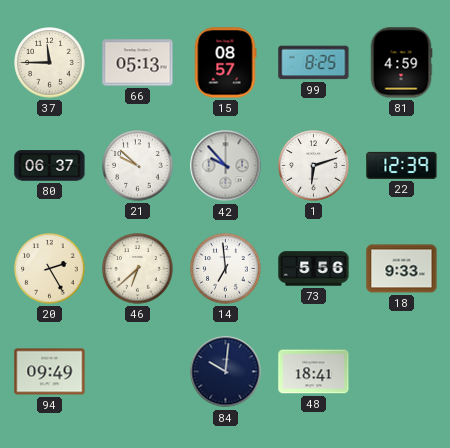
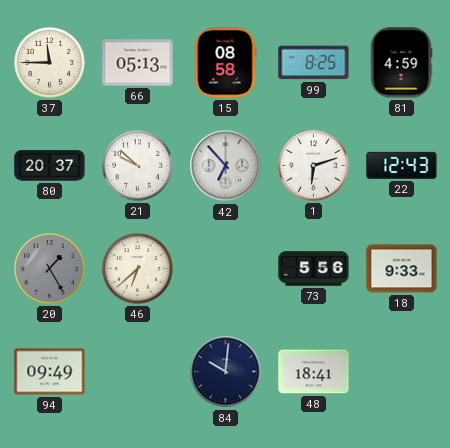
15: 08:57 -> 08:58
80: 06:37 -> 20:37
42: 9:53 -> 6:53
22: 12:39 -> 12:43
20: 2:25 -> 1:25
20 dial: cream -> grey
14: 6:59 -> none
